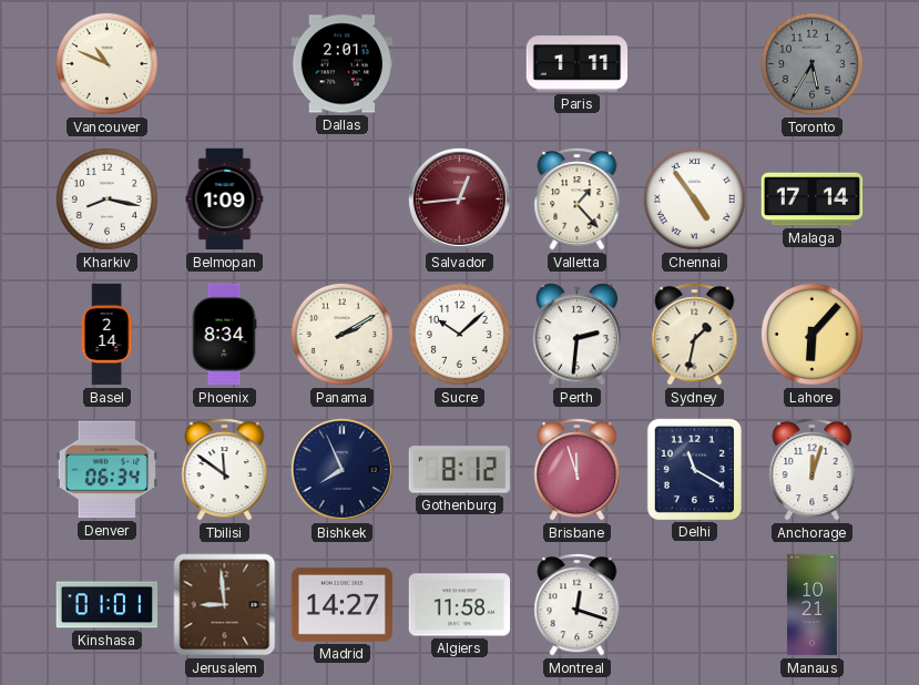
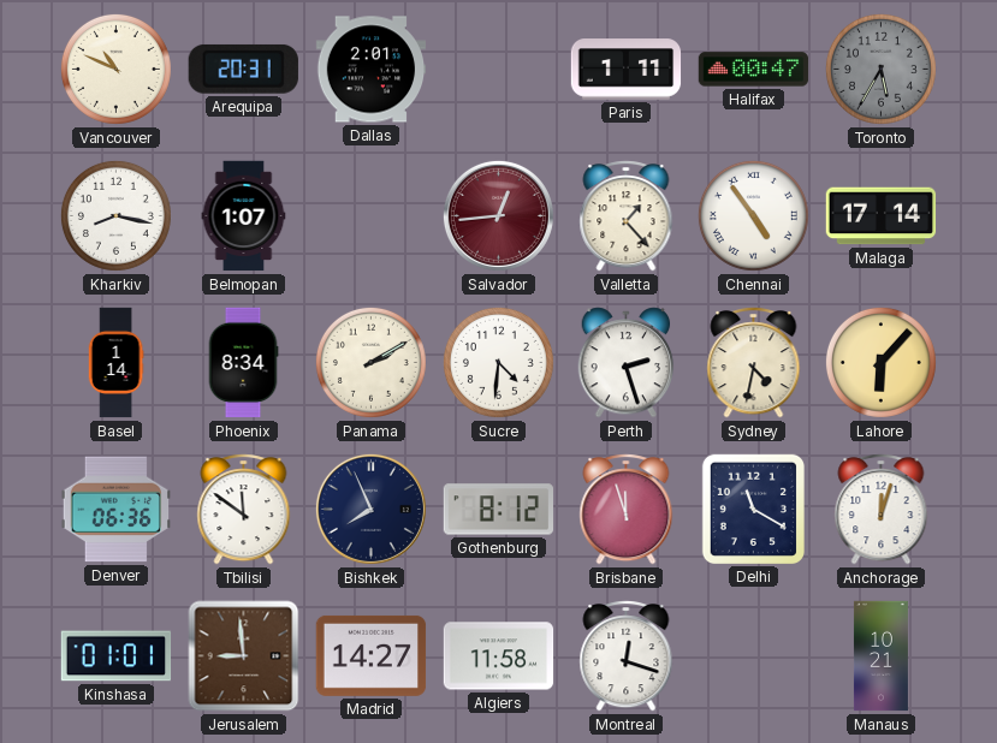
Arequipa: none -> 20:31
Halifax: none -> 00:47
Belmopan: 1:09 -> 1:07
Basel: 2:14 -> 1:14
Sucre: 10:08 -> 4:31
Perth: 2:31 -> 2:27
Sydney: 1:32 -> 4:32
Denver: 06:34 -> 06:36
